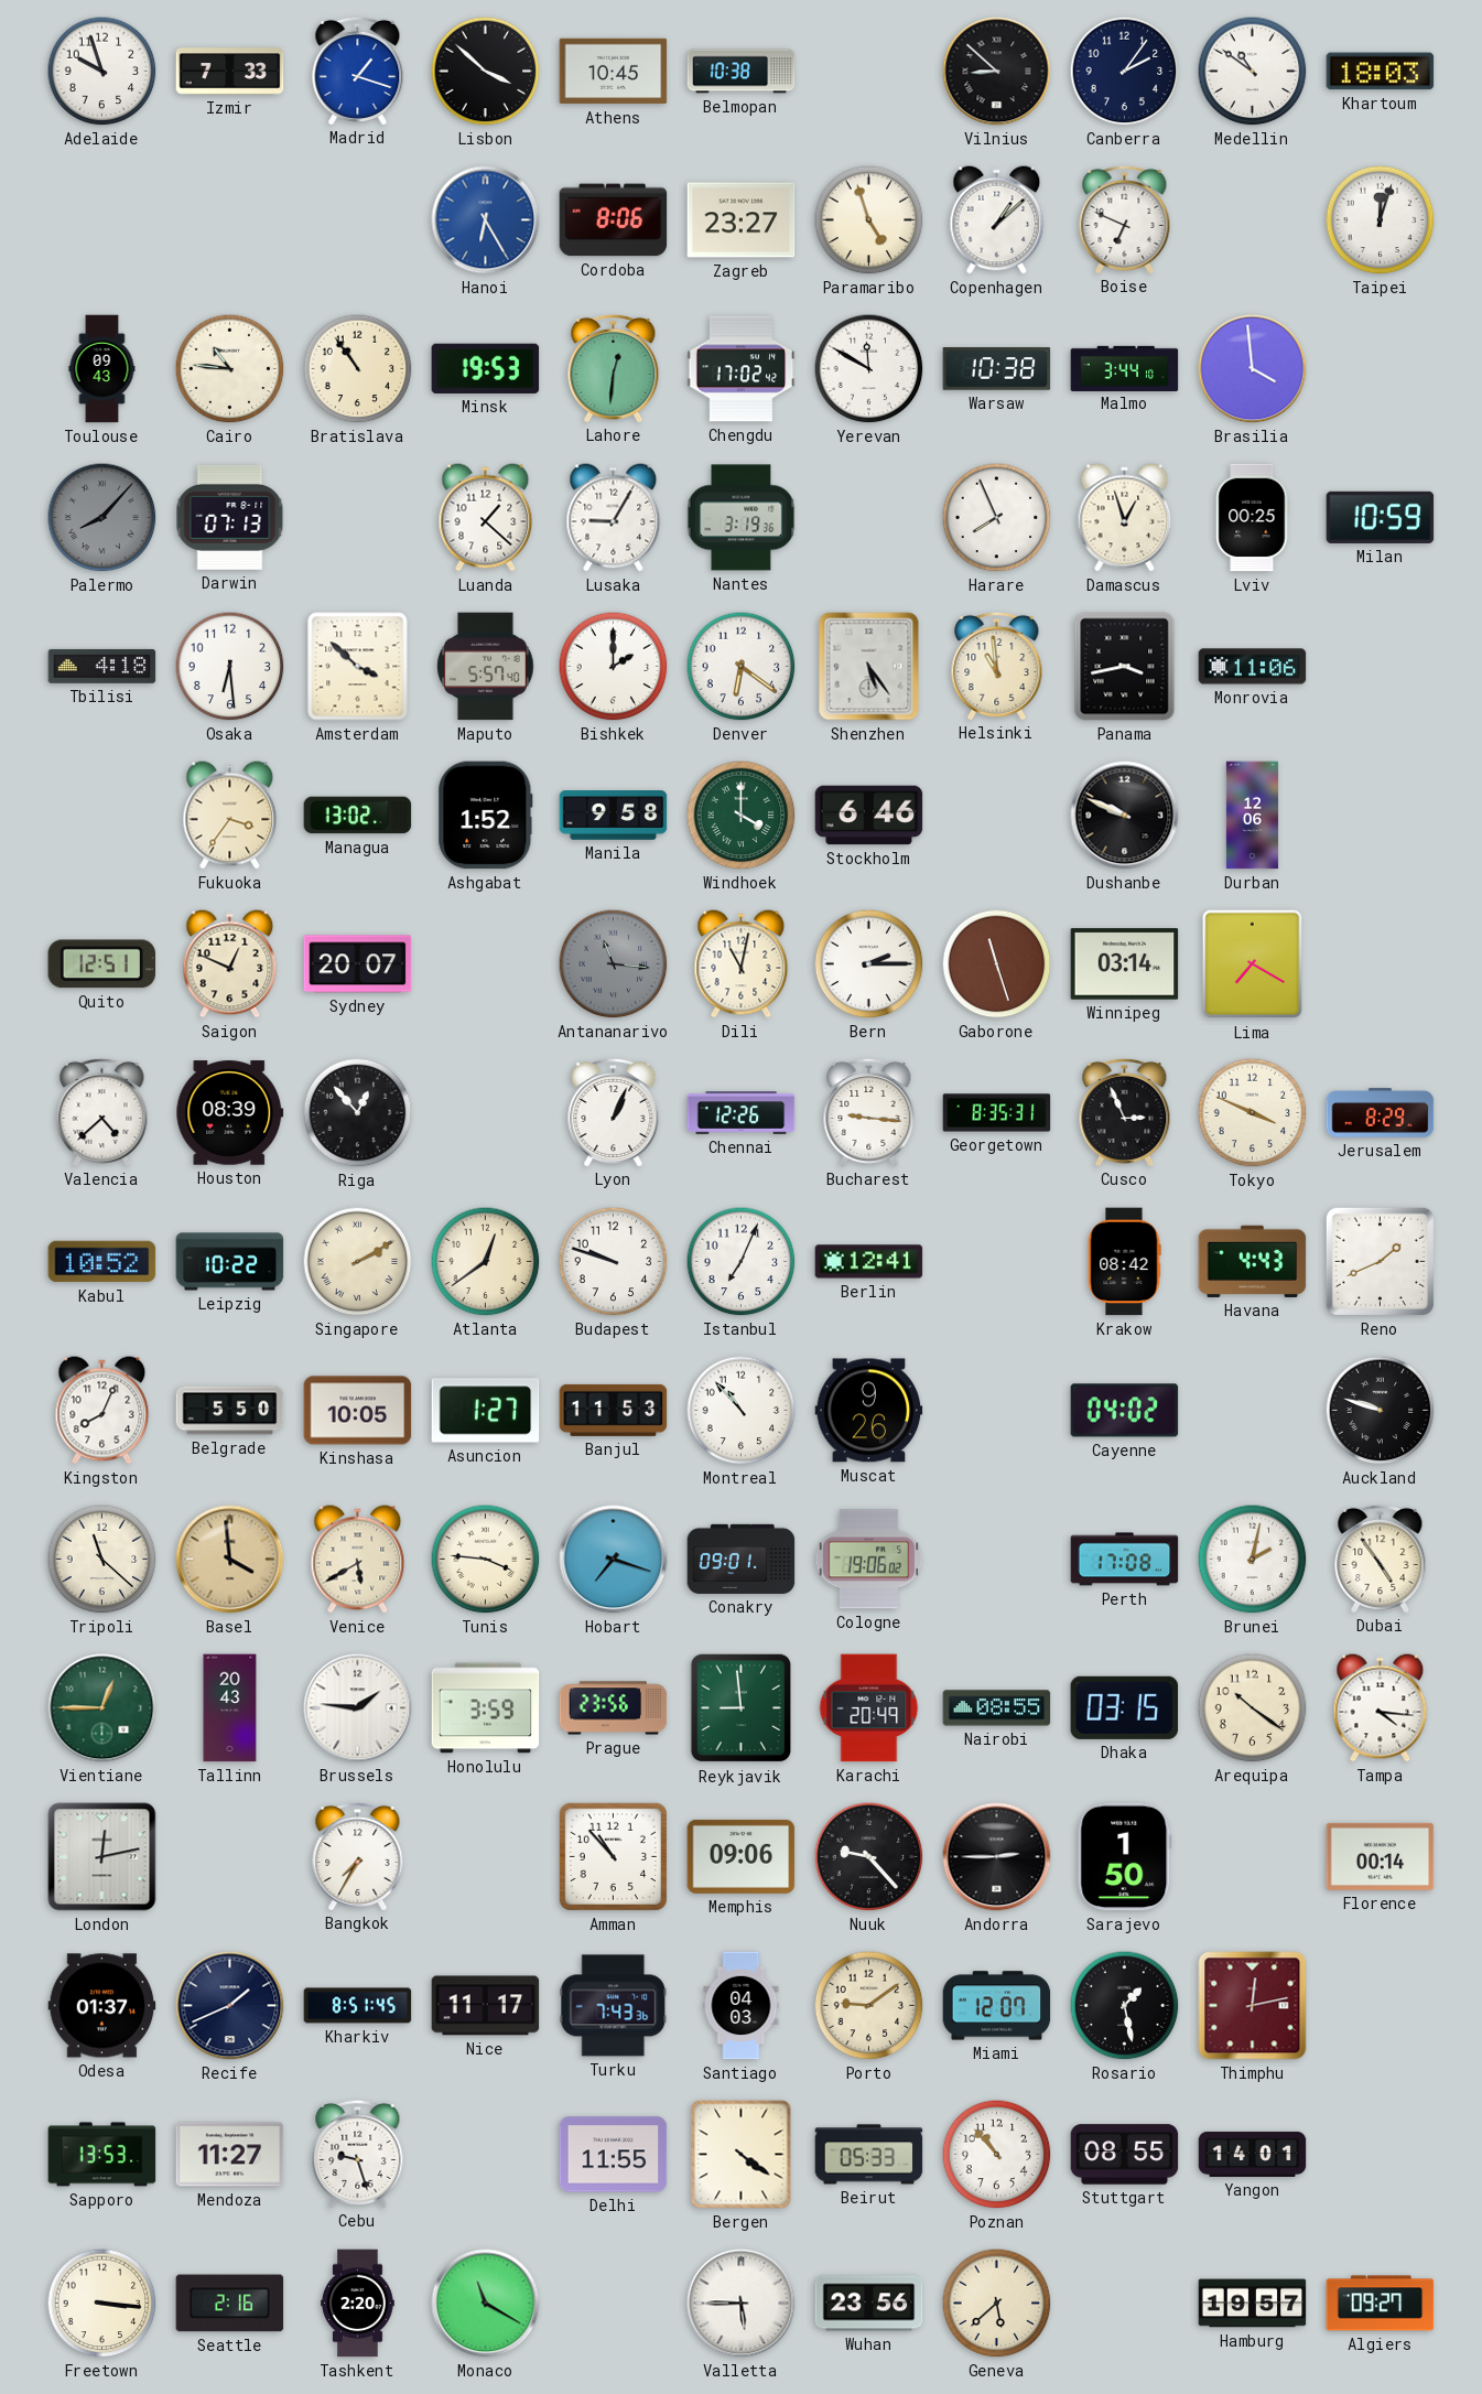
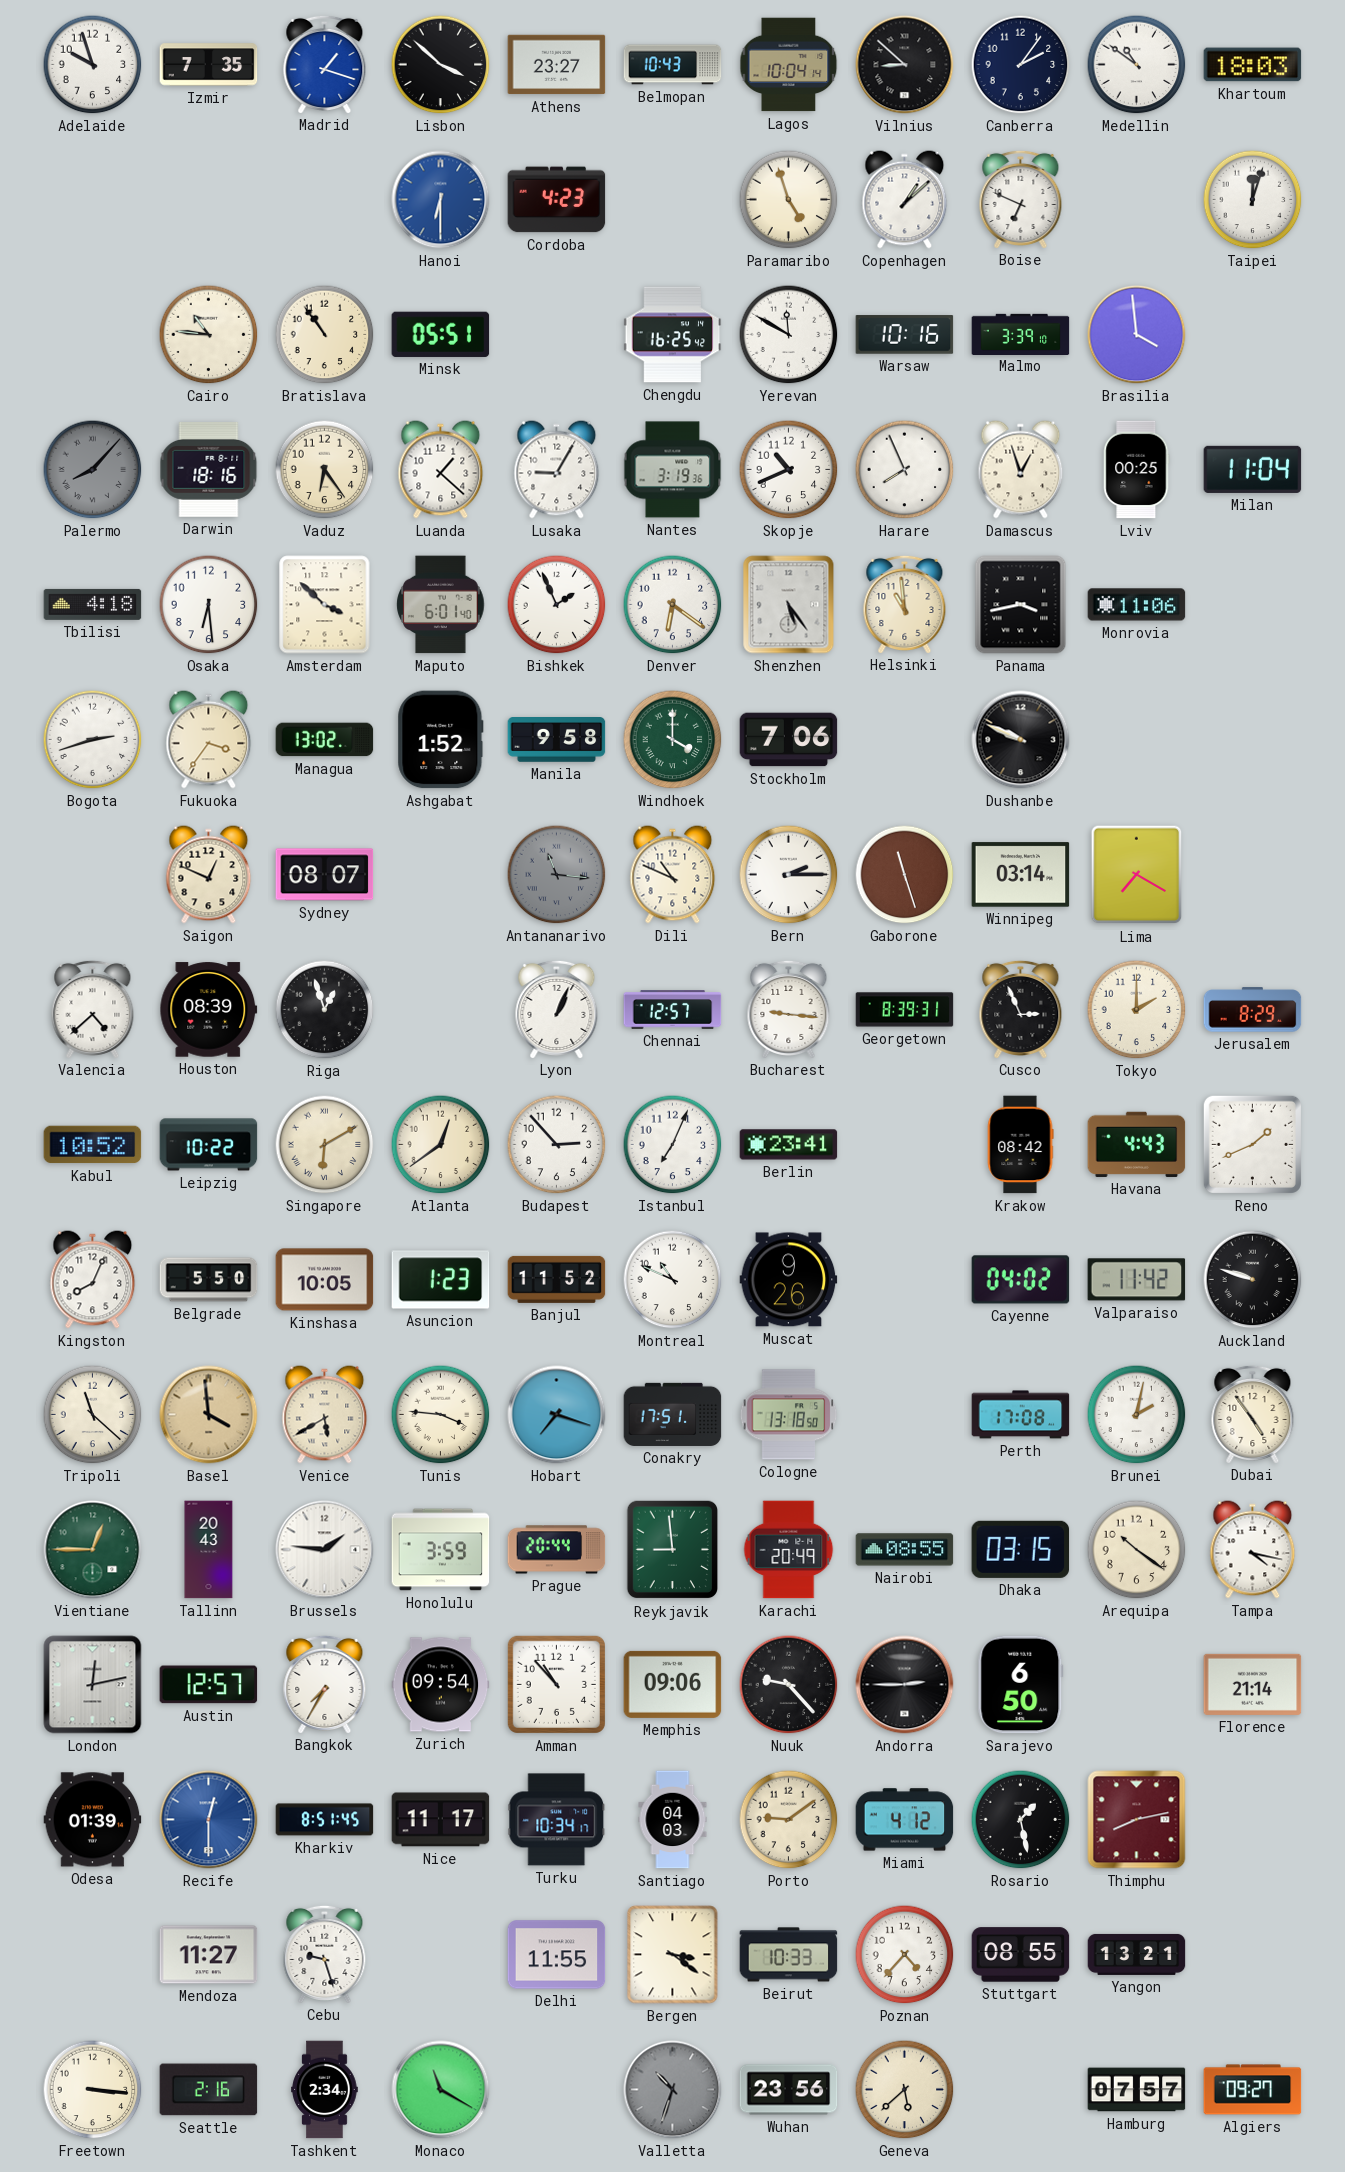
Izmir: 7:33 -> 7:35
Athens: 10:45 -> 23:27
Belmopan: 10:38 -> 10:43
Lagos: none -> 10:04
Hanoi: 6:25 -> 6:30
Cordoba: 8:06 -> 4:23
Zagreb: 23:27 -> none
Toulouse: 09:43 -> none
Minsk: 19:53 -> 05:51
Lahore: 12:31 -> none
Chengdu: 17:02 -> 16:25
Warsaw: 10:38 -> 10:16
Malmo: 3:44 -> 3:39
Darwin: 07:13 -> 18:16
Vaduz: none -> 6:24
Skopje: none -> 10:41
Milan: 10:59 -> 11:04
Maputo: 5:57 -> 6:01
Bishkek: 2:00 -> 1:56
Bogota: none -> 2:42
Stockholm: 6:46 -> 7:06
Durban: 12:06 -> none
Quito: 12:51 -> none
Sydney: 20:07 -> 08:07
Dili: 11:02 -> 10:49
Riga: 12:53 -> 12:57
Chennai: 12:26 -> 12:57
Georgetown: 8:35 -> 8:39
Tokyo: 3:49 -> 2:00
Singapore: 2:10 -> 6:10
Budapest: 9:48 -> 2:53
Berlin: 12:41 -> 23:41
Asuncion: 1:27 -> 1:23
Banjul: 11:53 -> 11:52
Montreal: 10:53 -> 10:49
Valparaiso: none -> 11:42
Conakry: 09:01 -> 17:51
Cologne: 19:06 -> 13:18
Prague: 23:56 -> 20:44
Tampa: 4:16 -> 4:17
Austin: none -> 12:57
Zurich: none -> 09:54
Sarajevo: 1:50 -> 6:50
Florence: 00:14 -> 21:14
Odesa: 01:37 -> 01:39
Recife: 1:41 -> 12:30
Recife dial: navy -> blue
Turku: 7:43 -> 10:34
Miami: 12:07 -> 4:12
Thimphu: 12:13 -> 8:13
Sapporo: 13:53 -> none
Bergen: 4:21 -> 3:21
Beirut: 05:33 -> 10:33
Poznan: 10:53 -> 4:37
Yangon: 14:01 -> 13:21
Tashkent: 2:20 -> 2:34
Valletta: 5:45 -> 10:33
Valletta dial: white -> grey
Hamburg: 19:57 -> 07:57
